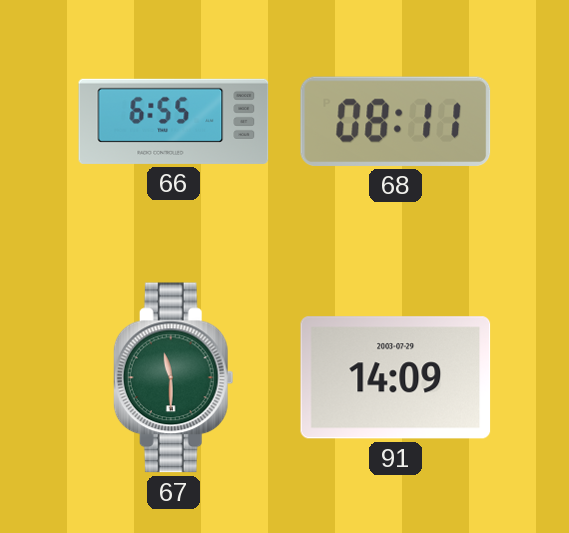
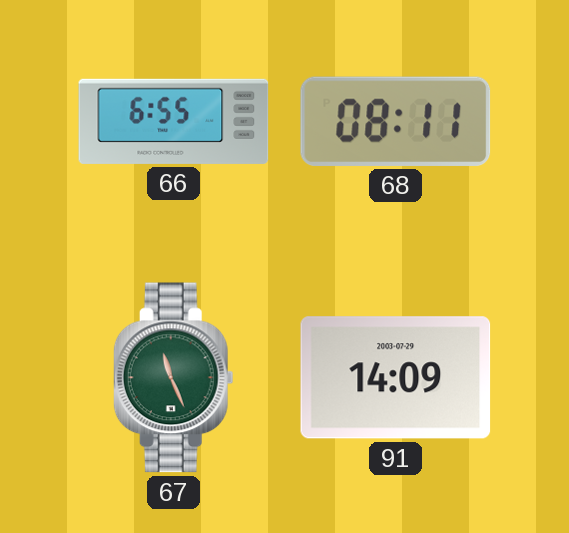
67: 11:30 -> 11:26
